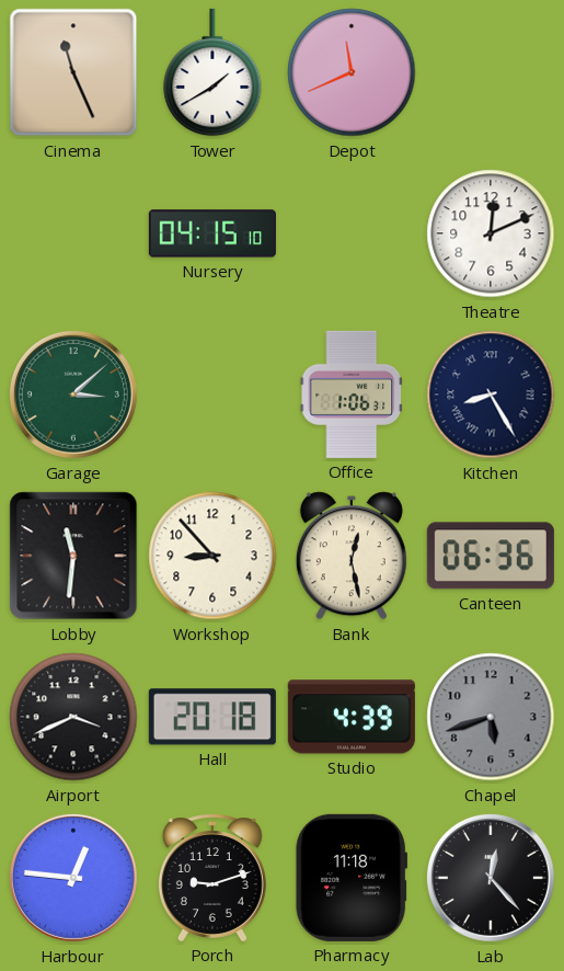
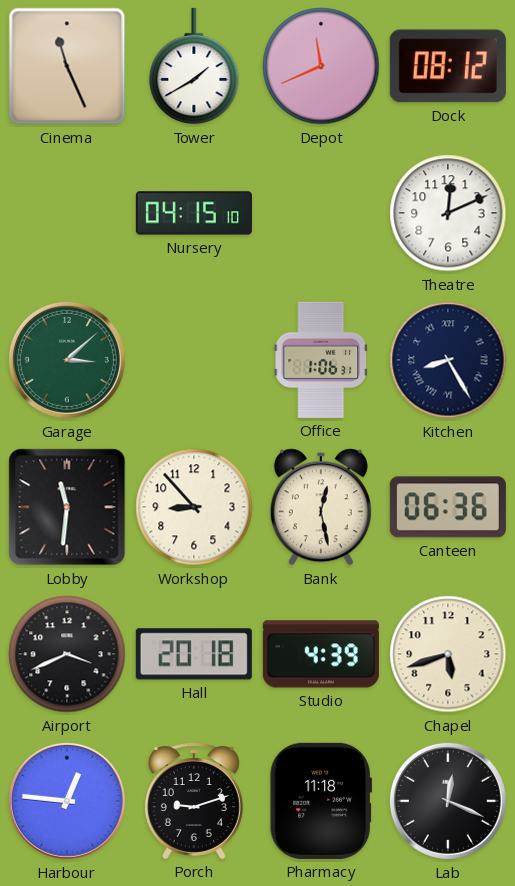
Dock: none -> 08:12
Chapel dial: grey -> cream
Lab: 12:23 -> 12:19
